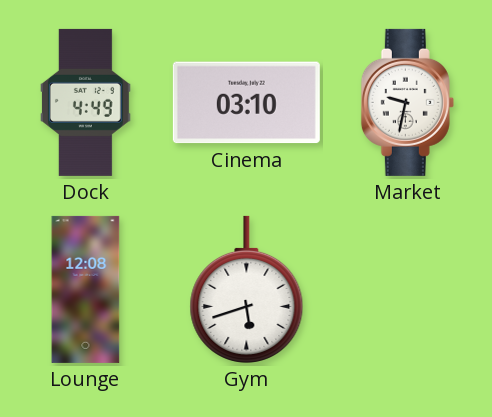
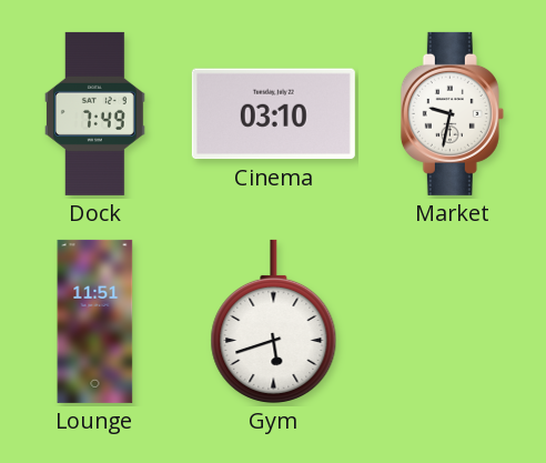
Dock: 4:49 -> 7:49
Lounge: 12:08 -> 11:51
